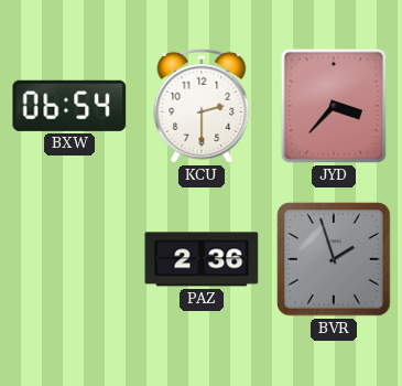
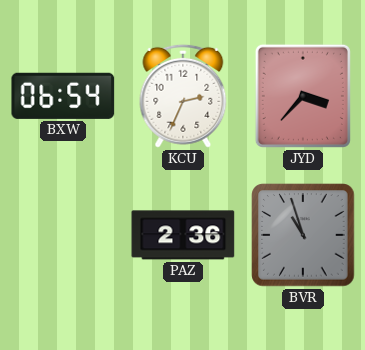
KCU: 2:30 -> 2:34
BVR: 1:57 -> 10:57
